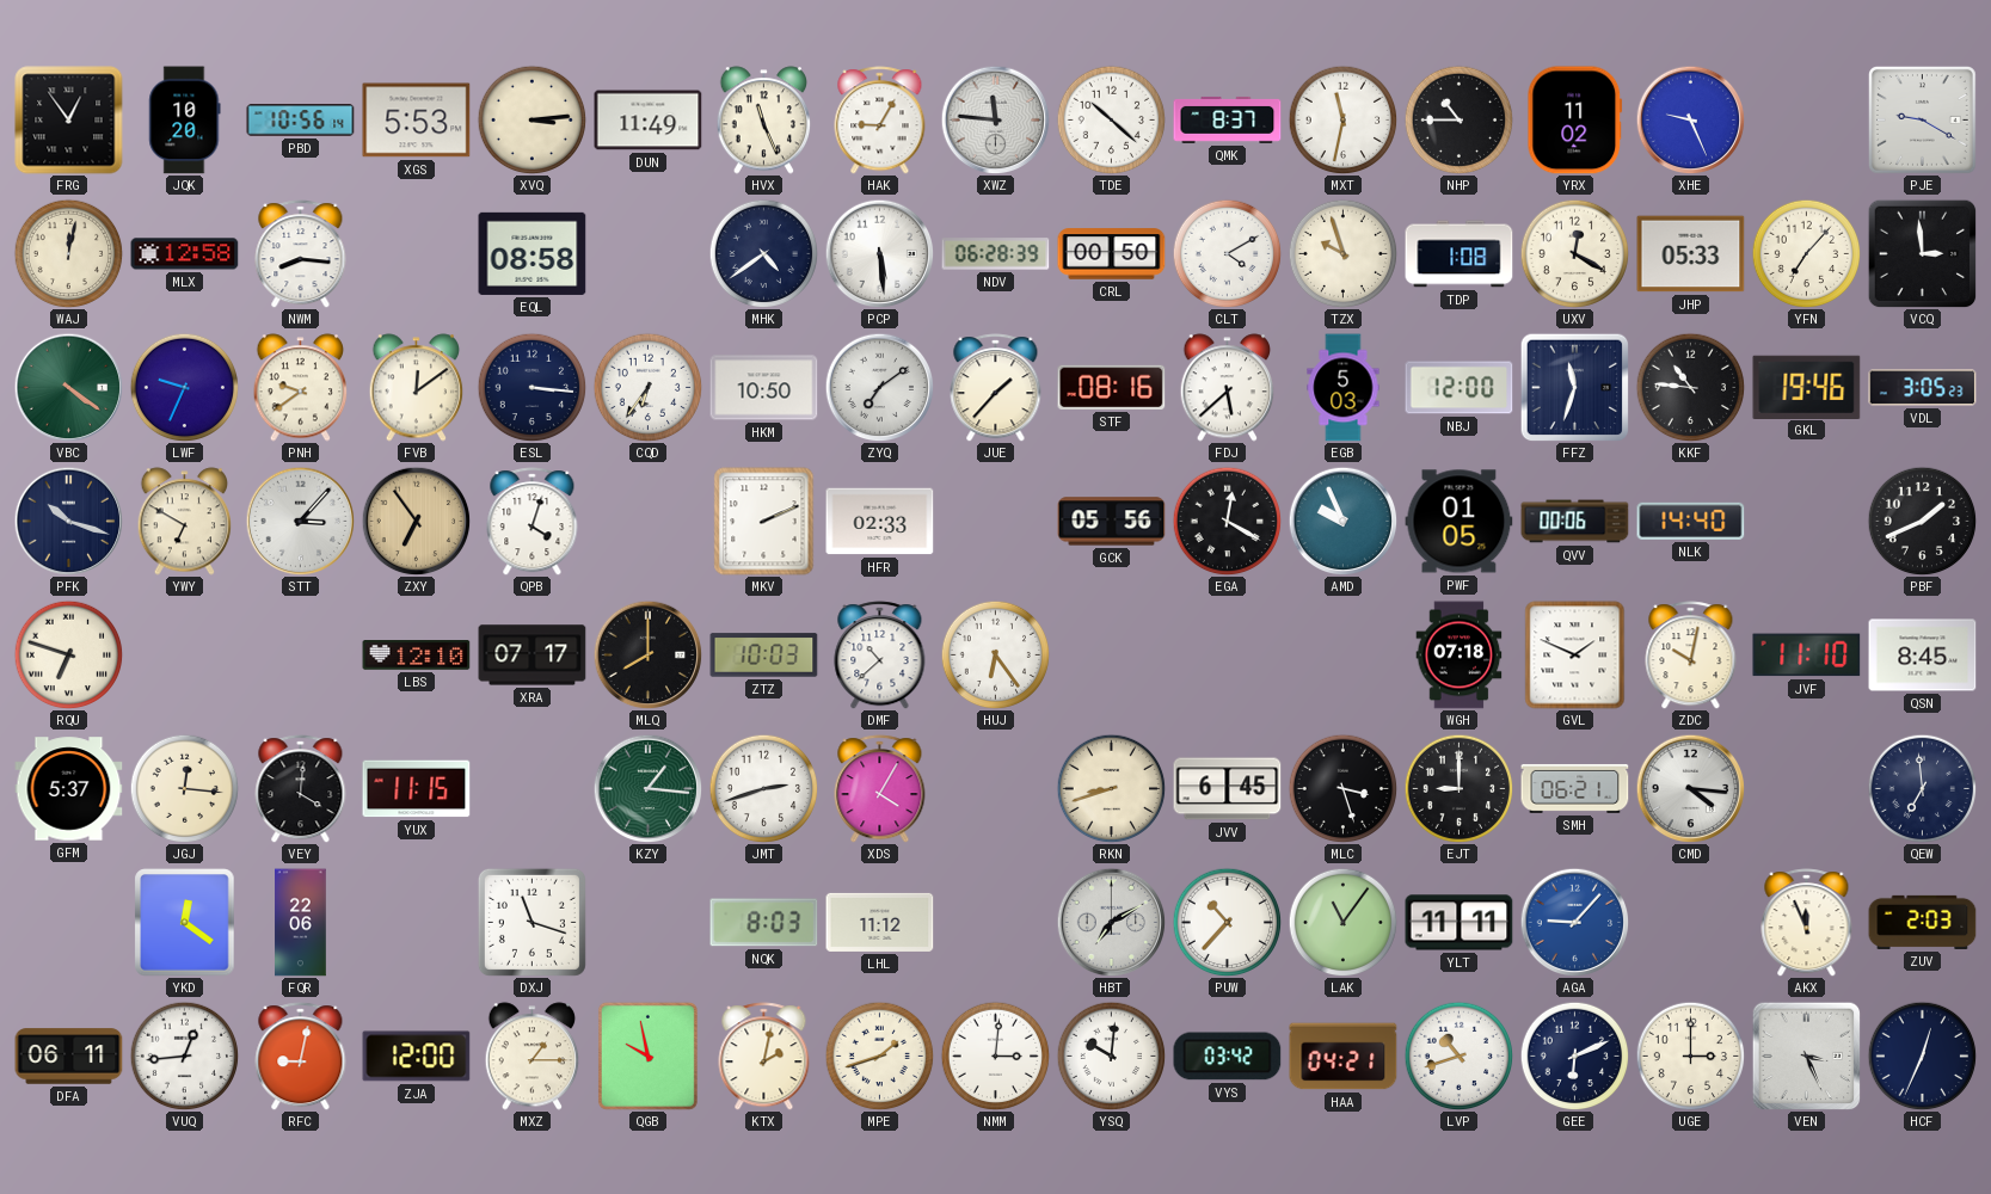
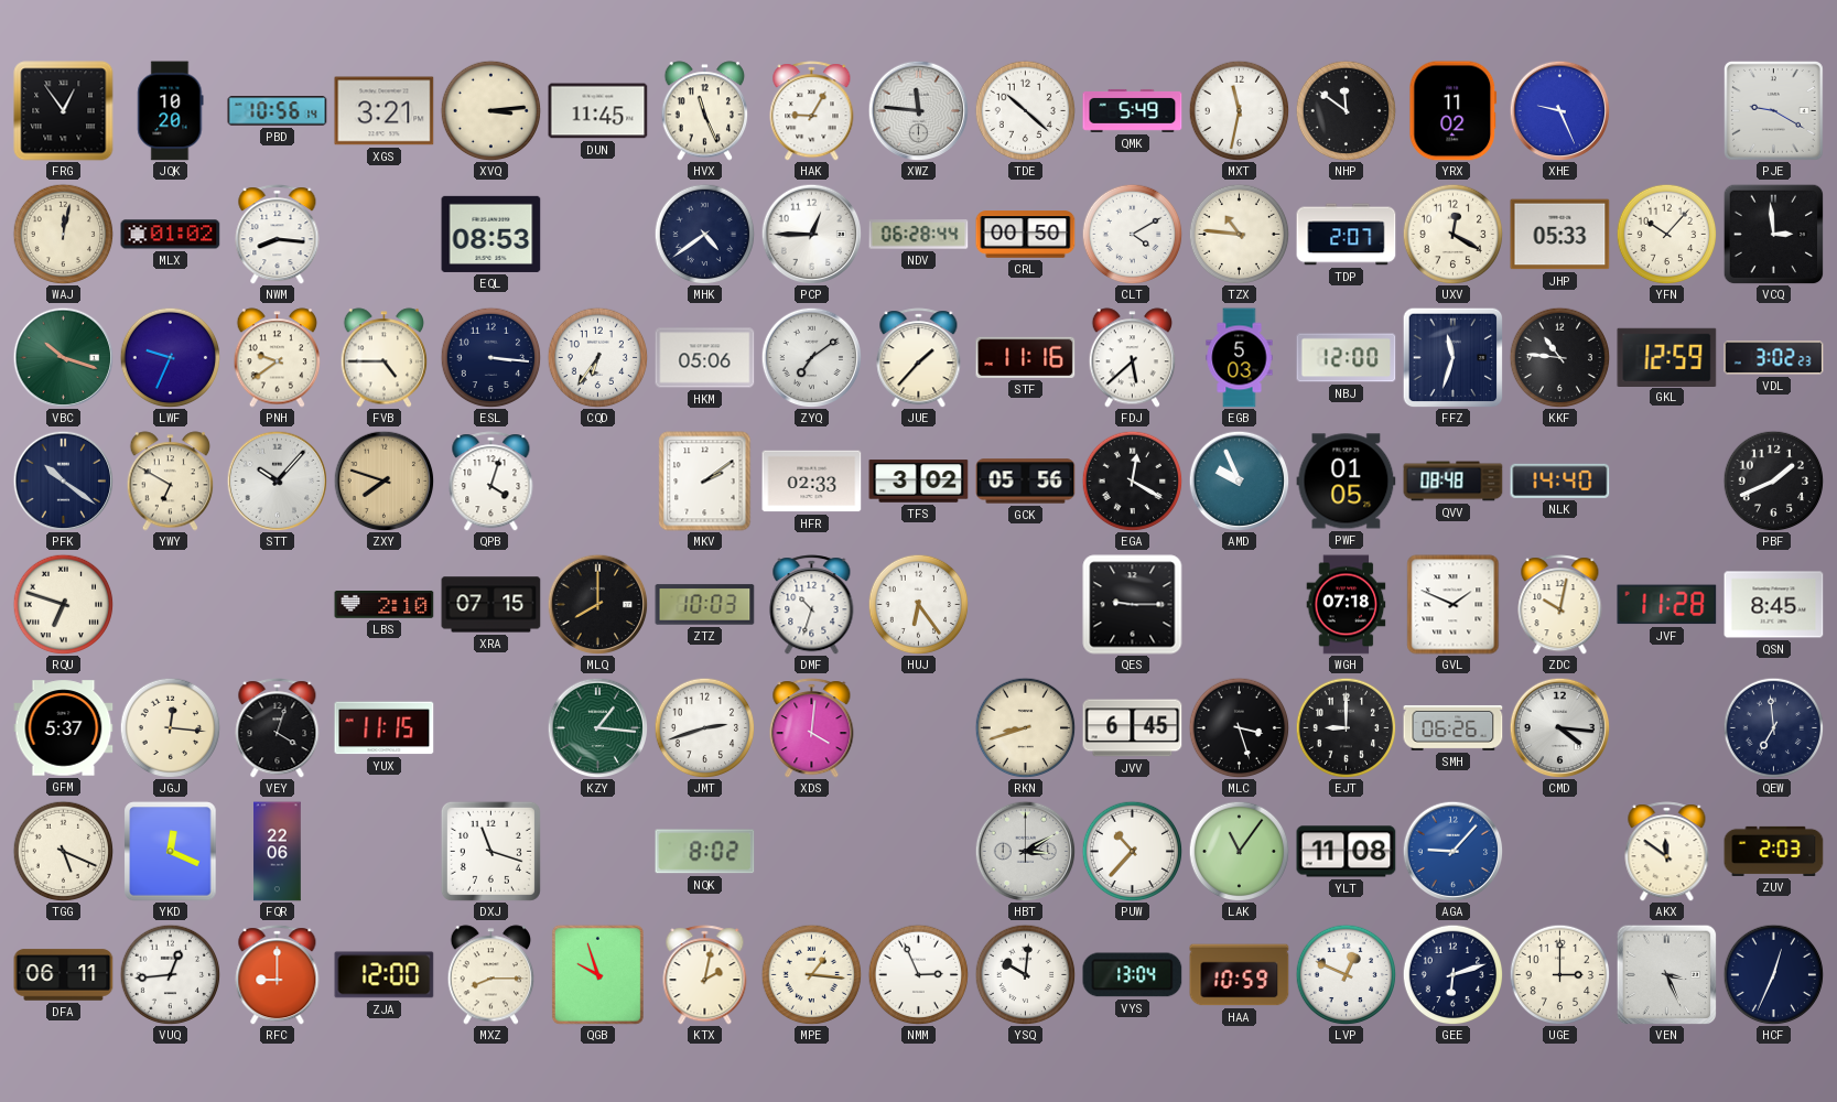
XGS: 5:53 -> 3:21
DUN: 11:49 -> 11:45
QMK: 8:37 -> 5:49
NHP: 10:45 -> 11:51
MLX: 12:58 -> 01:02
EQL: 08:58 -> 08:53
PCP: 5:29 -> 12:45
NDV: 06:28:39 -> 06:28:44
TZX: 9:57 -> 10:46
TDP: 1:08 -> 2:07
YFN: 7:07 -> 10:07
VBC: 4:21 -> 10:18
FVB: 12:09 -> 4:45
HKM: 10:50 -> 05:06
STF: 08:16 -> 11:16
GKL: 19:46 -> 12:59
VDL: 3:05 -> 3:02
PFK: 10:18 -> 10:21
STT: 3:07 -> 10:07
ZXY: 6:54 -> 7:48
MKV: 2:11 -> 2:09
TFS: none -> 3:02
QVV: 00:06 -> 08:48
LBS: 12:10 -> 2:10
XRA: 07:17 -> 07:15
DMF: 10:38 -> 10:33
QES: none -> 9:15
JVF: 11:10 -> 11:28
VEY: 4:01 -> 4:03
XDS: 4:05 -> 4:01
SMH: 06:21 -> 06:26
TGG: none -> 5:19
YKD: 12:21 -> 12:19
NQK: 8:03 -> 8:02
LHL: 11:12 -> none
HBT: 7:10 -> 3:10
YLT: 11:11 -> 11:08
AKX: 11:56 -> 11:51
RFC: 9:02 -> 9:00
MXZ: 1:15 -> 8:15
QGB: 9:58 -> 9:57
MPE: 1:42 -> 1:16
NMM: 3:01 -> 2:56
VYS: 03:42 -> 13:04
HAA: 04:21 -> 10:59
LVP: 10:42 -> 12:49
GEE: 6:11 -> 6:12
